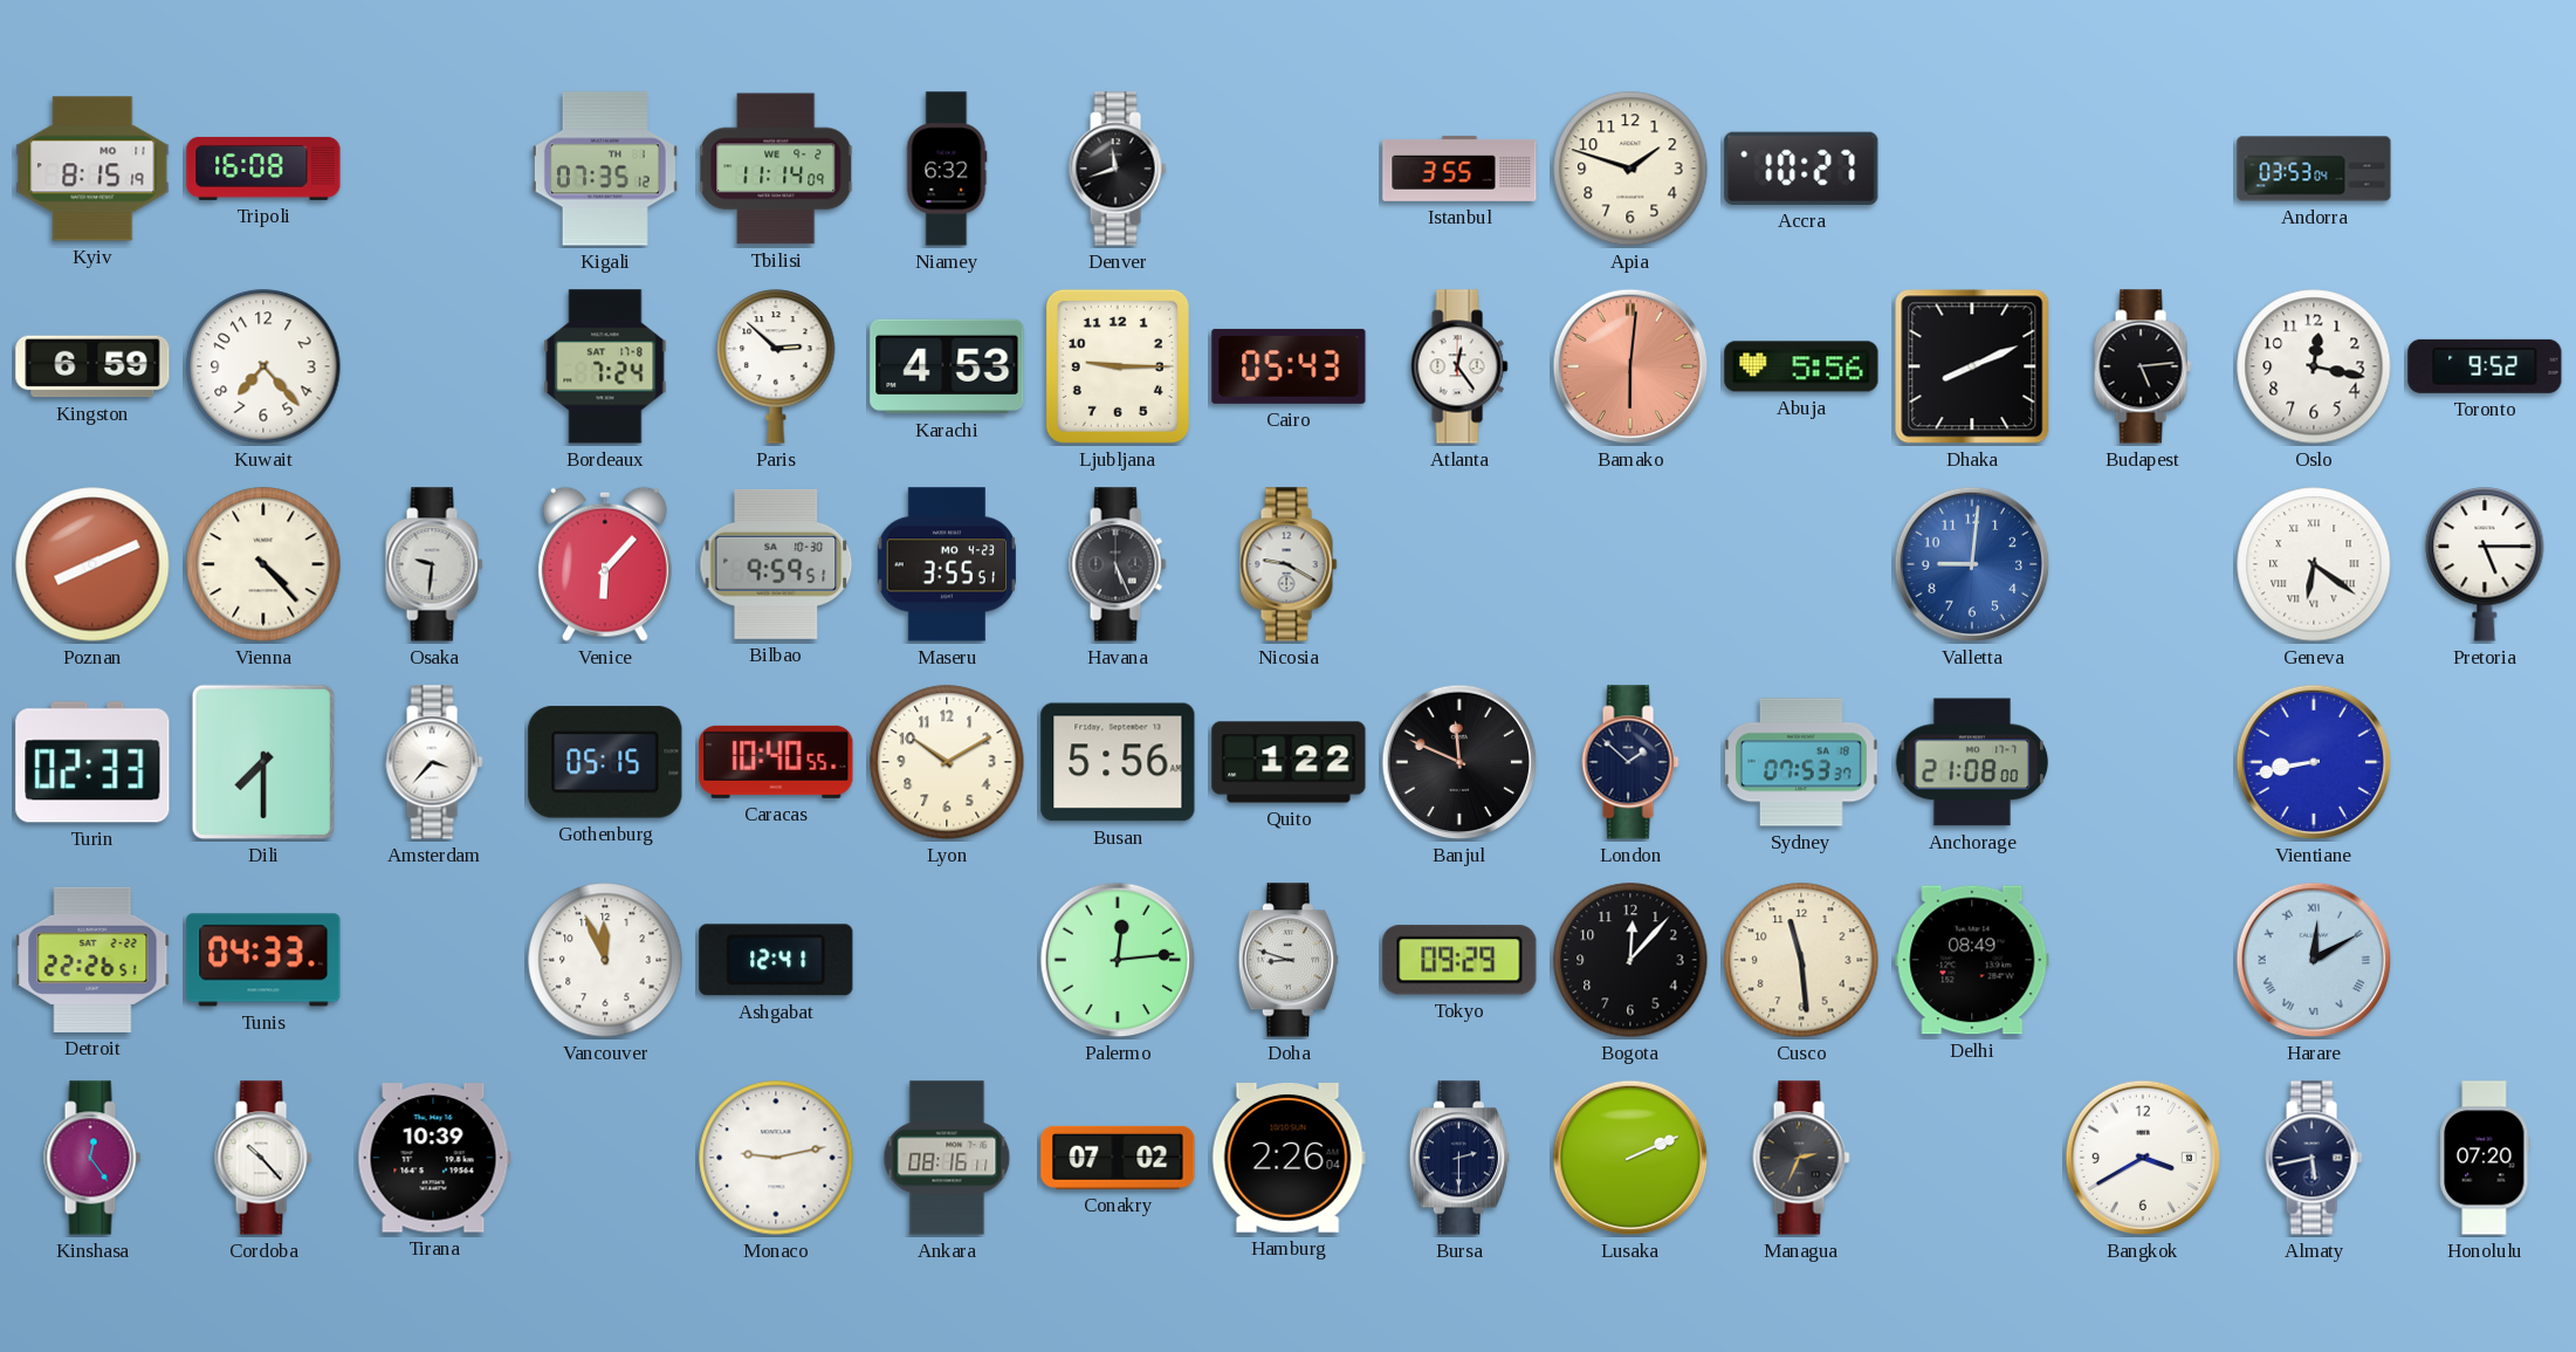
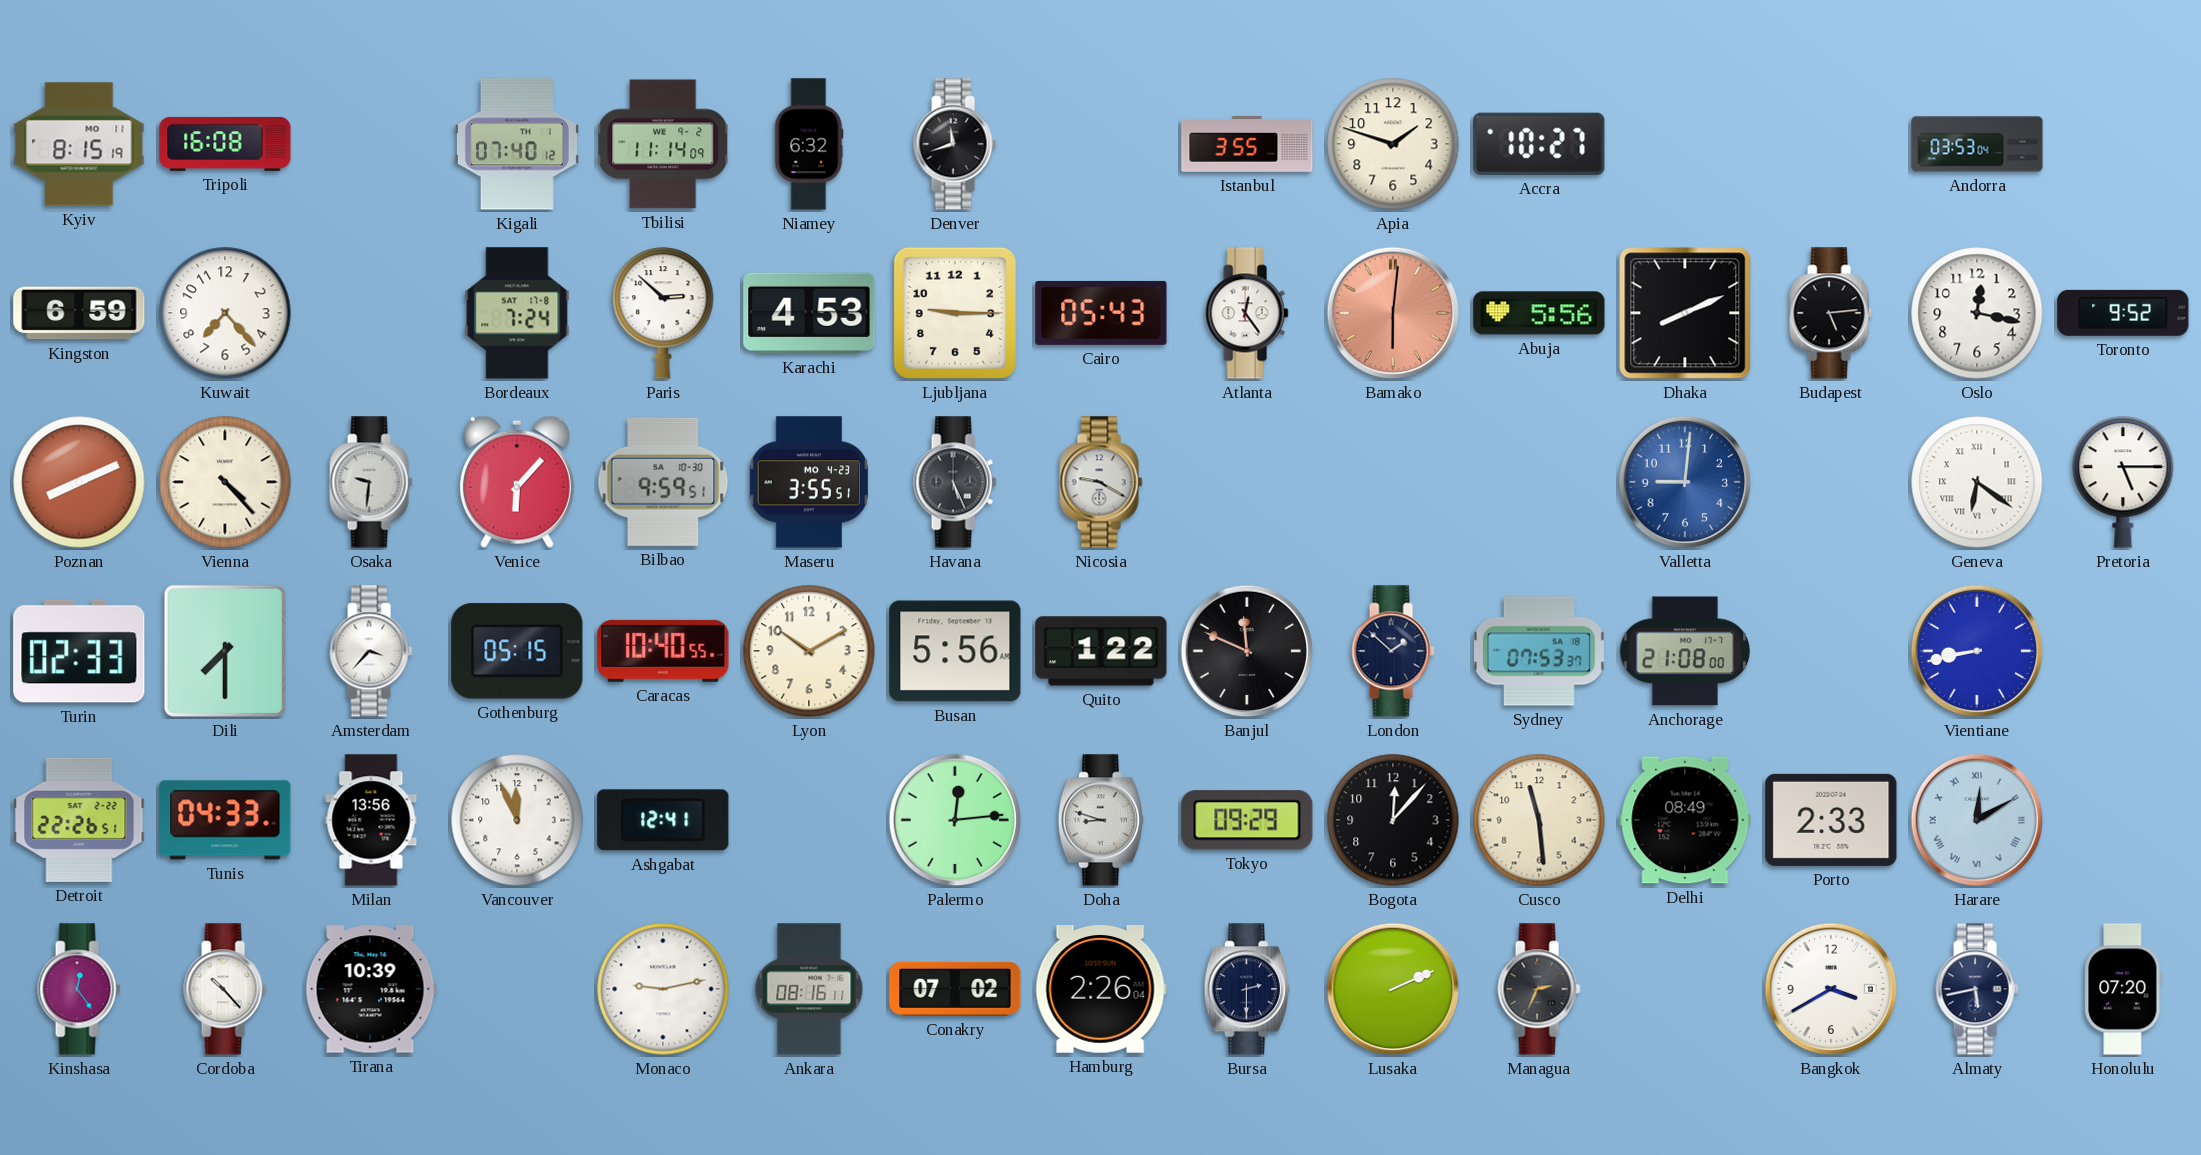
Kigali: 07:35 -> 07:40
Milan: none -> 13:56
Porto: none -> 2:33
